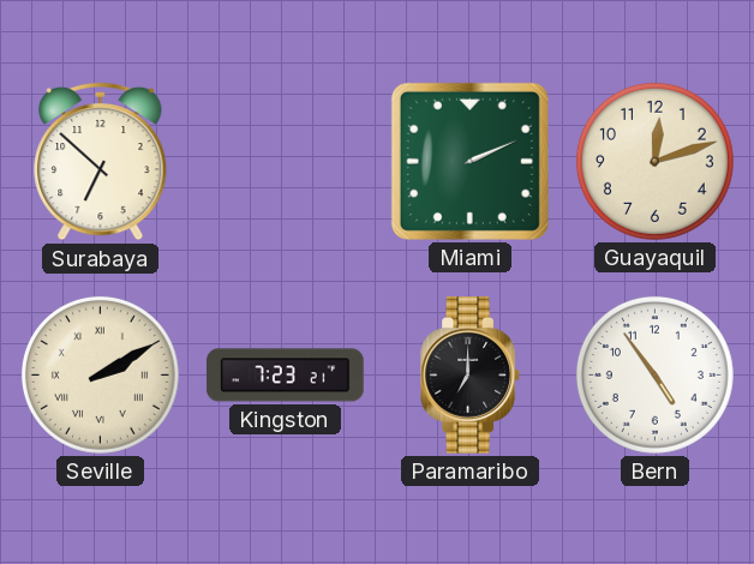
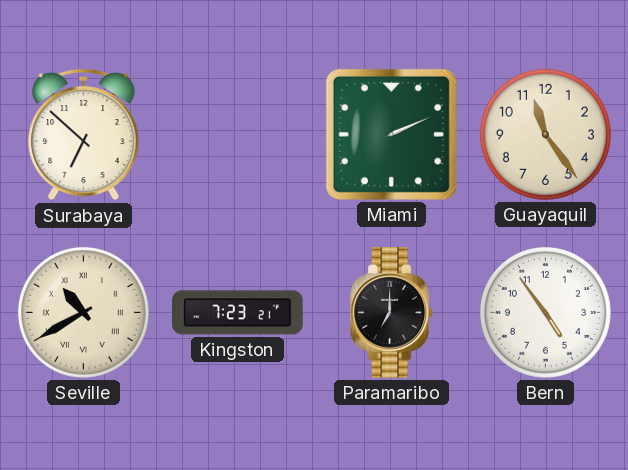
Guayaquil: 12:12 -> 11:24
Seville: 2:10 -> 10:40
